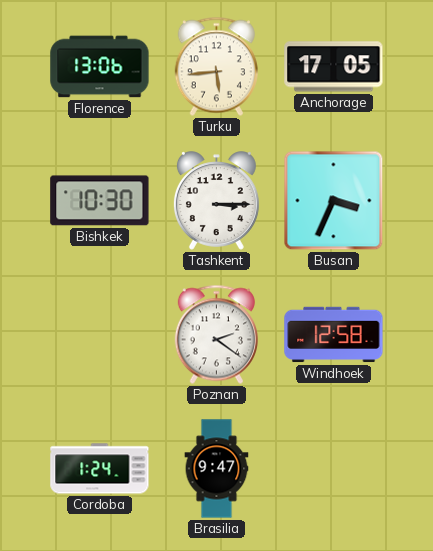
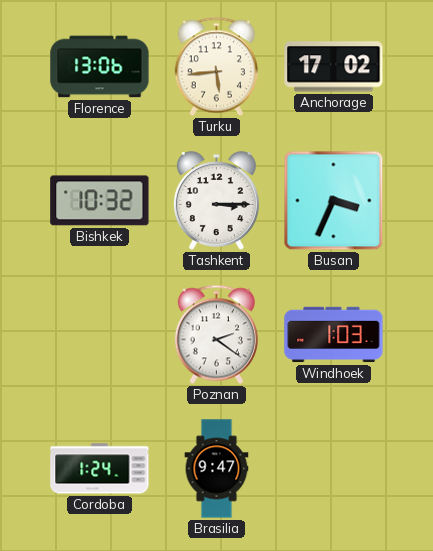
Anchorage: 17:05 -> 17:02
Bishkek: 10:30 -> 10:32
Windhoek: 12:58 -> 1:03
